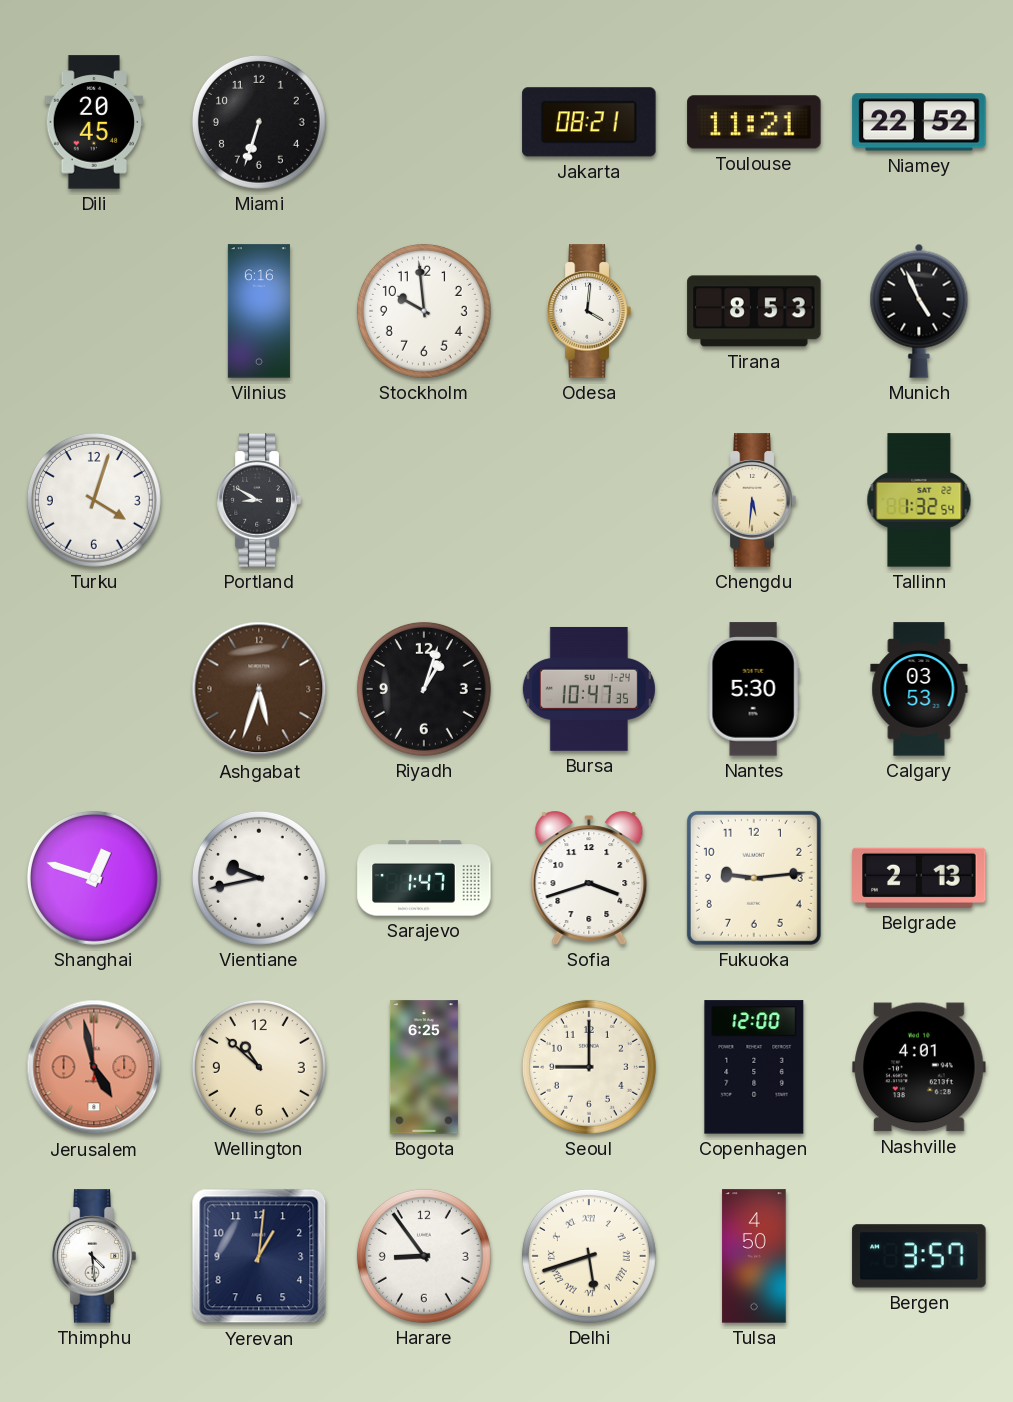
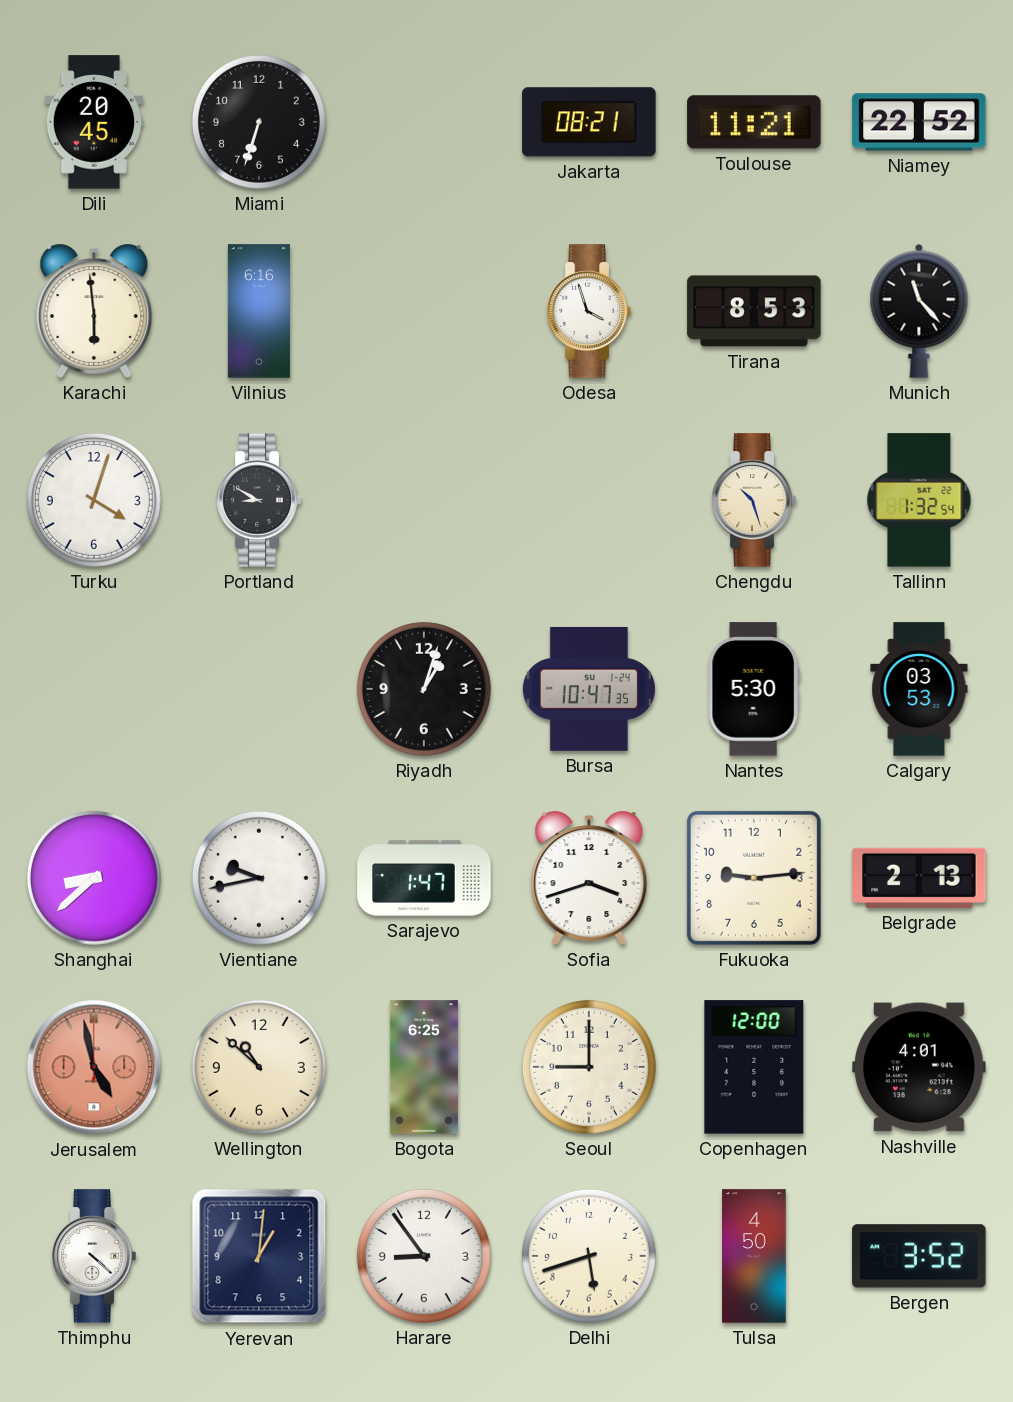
Karachi: none -> 5:59
Stockholm: 9:59 -> none
Odesa: 4:01 -> 3:57
Munich: 4:56 -> 11:23
Chengdu: 5:31 -> 10:27
Ashgabat: 5:33 -> none
Shanghai: 12:48 -> 8:38
Thimphu: 4:29 -> 4:22
Delhi numerals: Roman -> Arabic
Bergen: 3:57 -> 3:52
